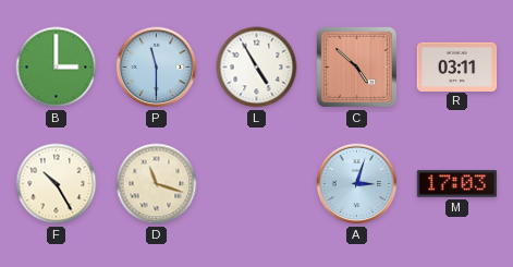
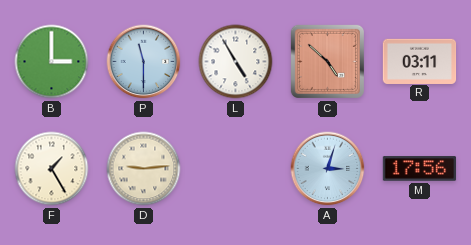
F: 10:25 -> 1:25
D: 11:18 -> 9:14
M: 17:03 -> 17:56
